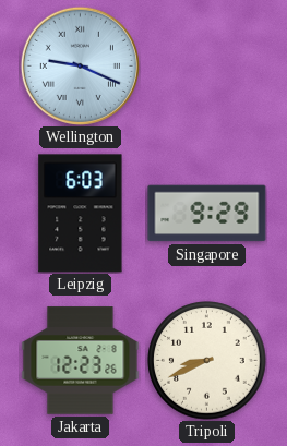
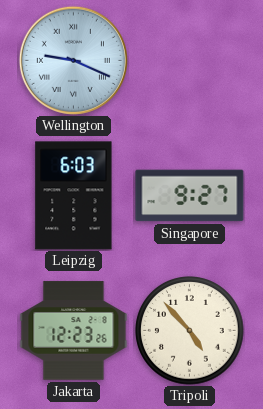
Singapore: 9:29 -> 9:27
Tripoli: 8:41 -> 4:53
